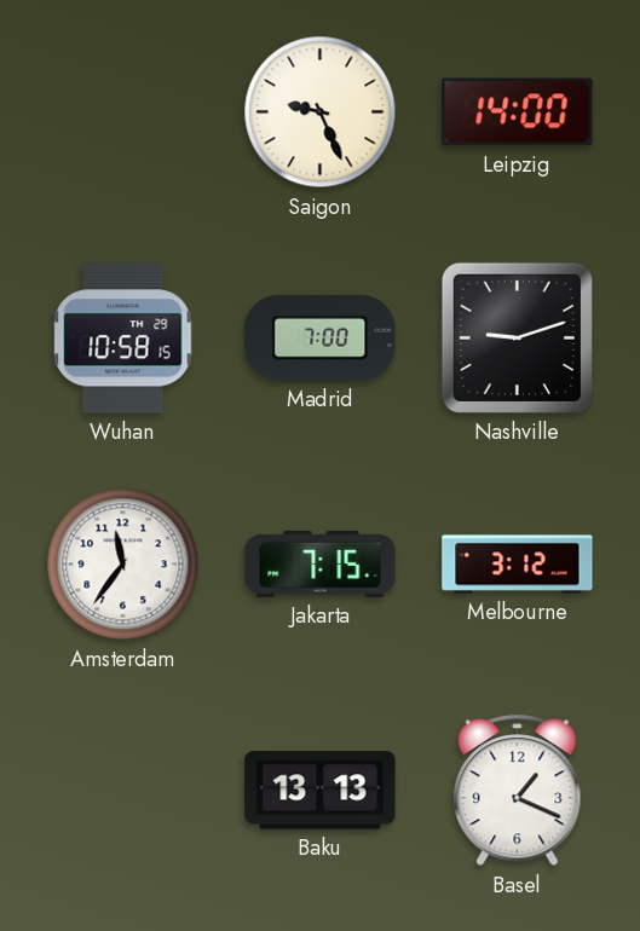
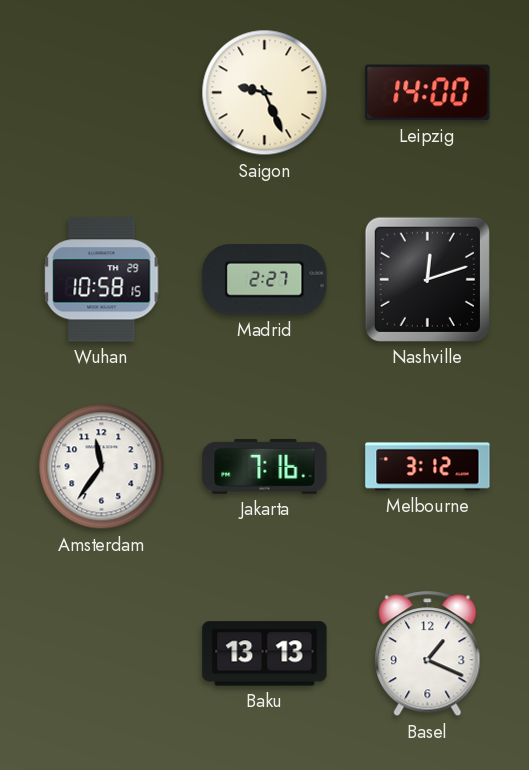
Madrid: 7:00 -> 2:27
Nashville: 9:12 -> 12:12
Jakarta: 7:15 -> 7:16
